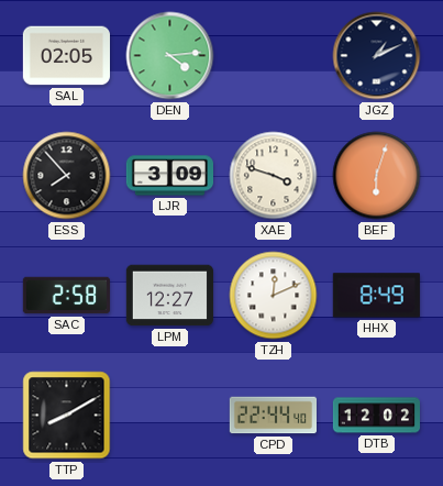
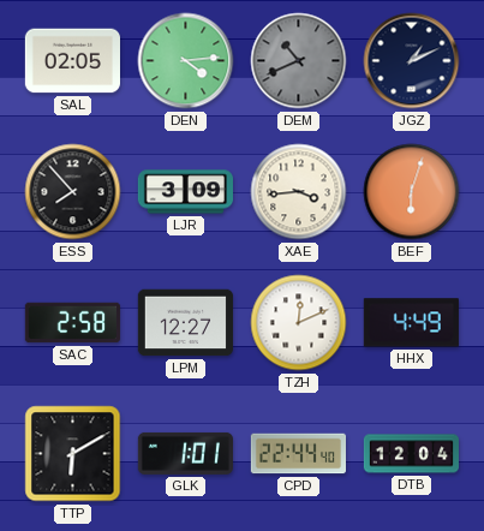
DEM: none -> 10:41
XAE: 3:48 -> 3:44
HHX: 8:49 -> 4:49
TTP: 8:10 -> 6:10
GLK: none -> 1:01
DTB: 12:02 -> 12:04
